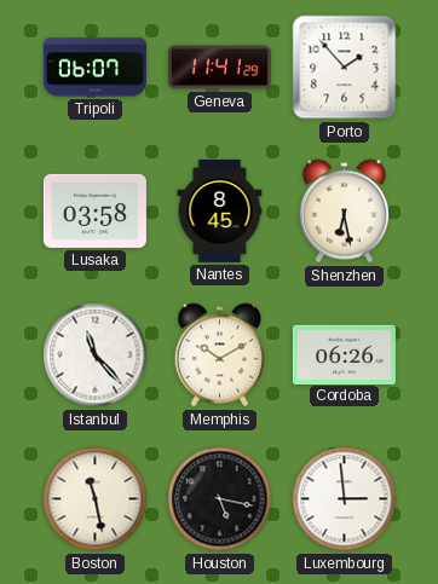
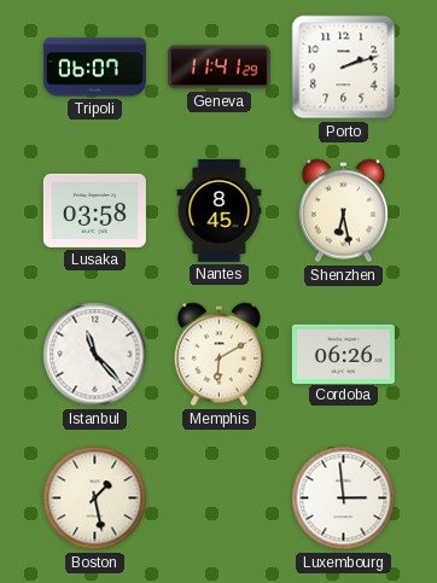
Porto: 1:53 -> 2:12
Memphis: 10:10 -> 6:10
Boston: 11:28 -> 1:28
Houston: 5:17 -> none
